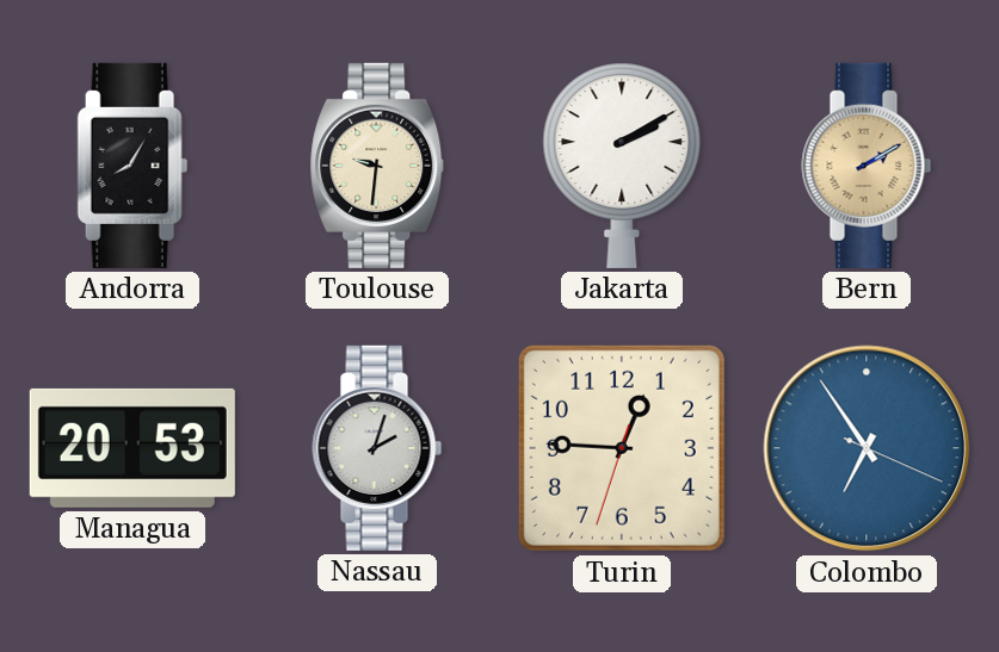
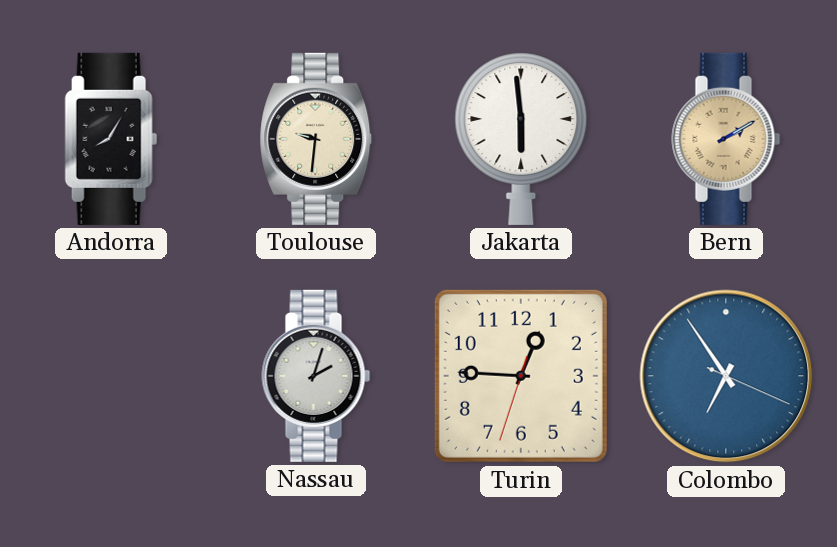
Jakarta: 2:10 -> 5:59
Managua: 20:53 -> none
